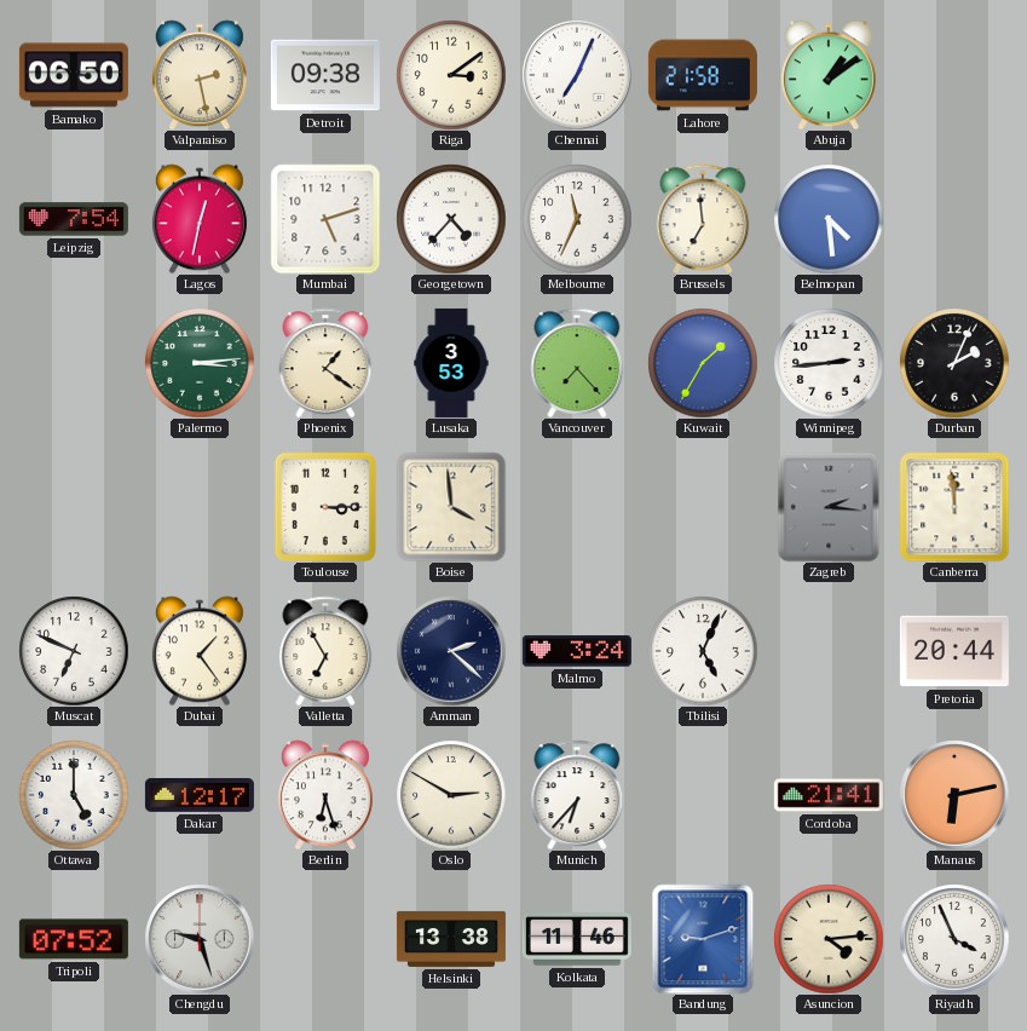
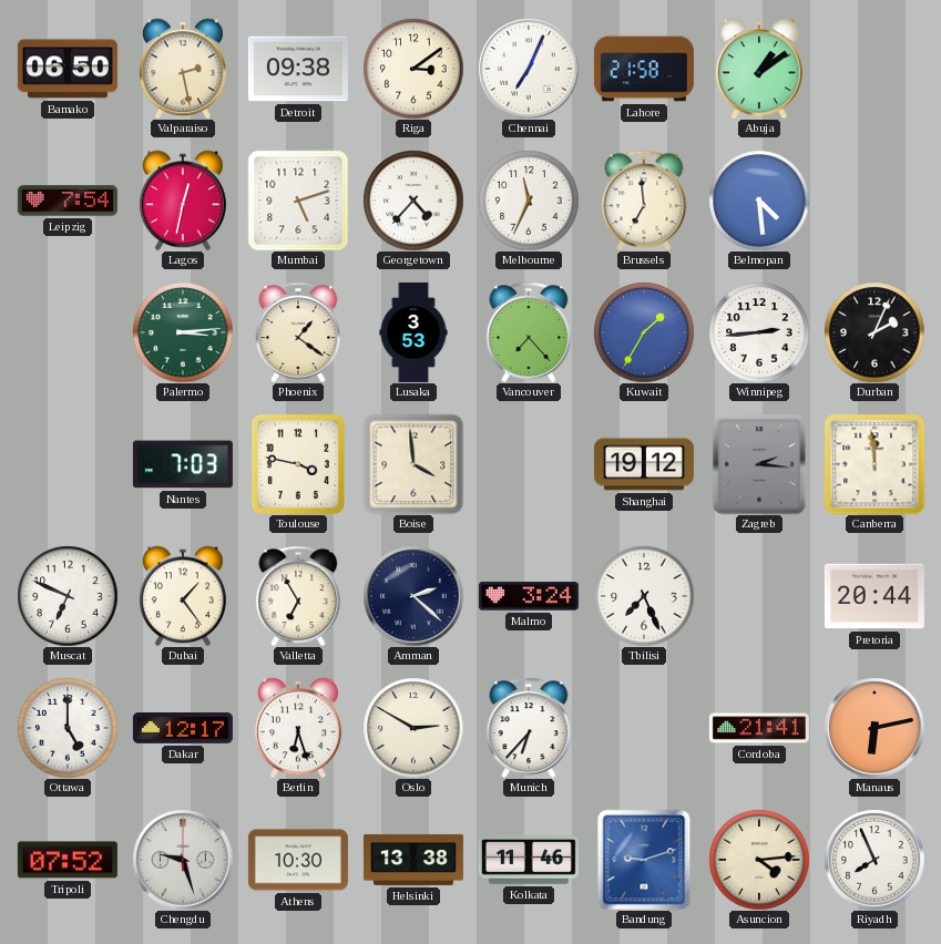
Nantes: none -> 7:03
Toulouse: 3:15 -> 3:47
Shanghai: none -> 19:12
Tbilisi: 5:04 -> 7:26
Athens: none -> 10:30
Riyadh: 3:56 -> 7:56
